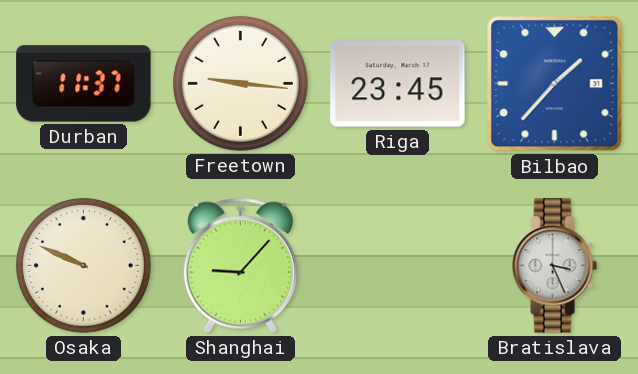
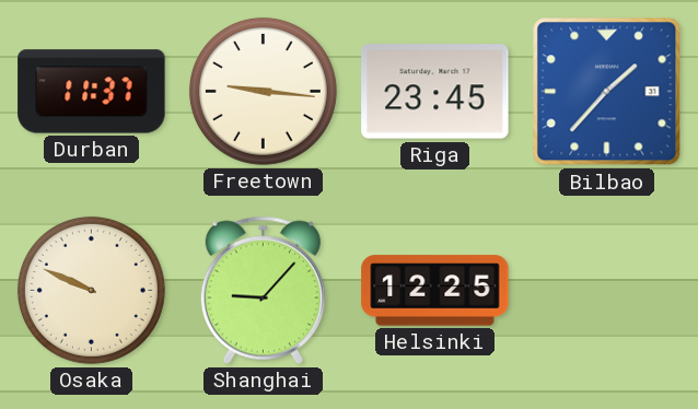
Helsinki: none -> 12:25
Bratislava: 3:26 -> none
